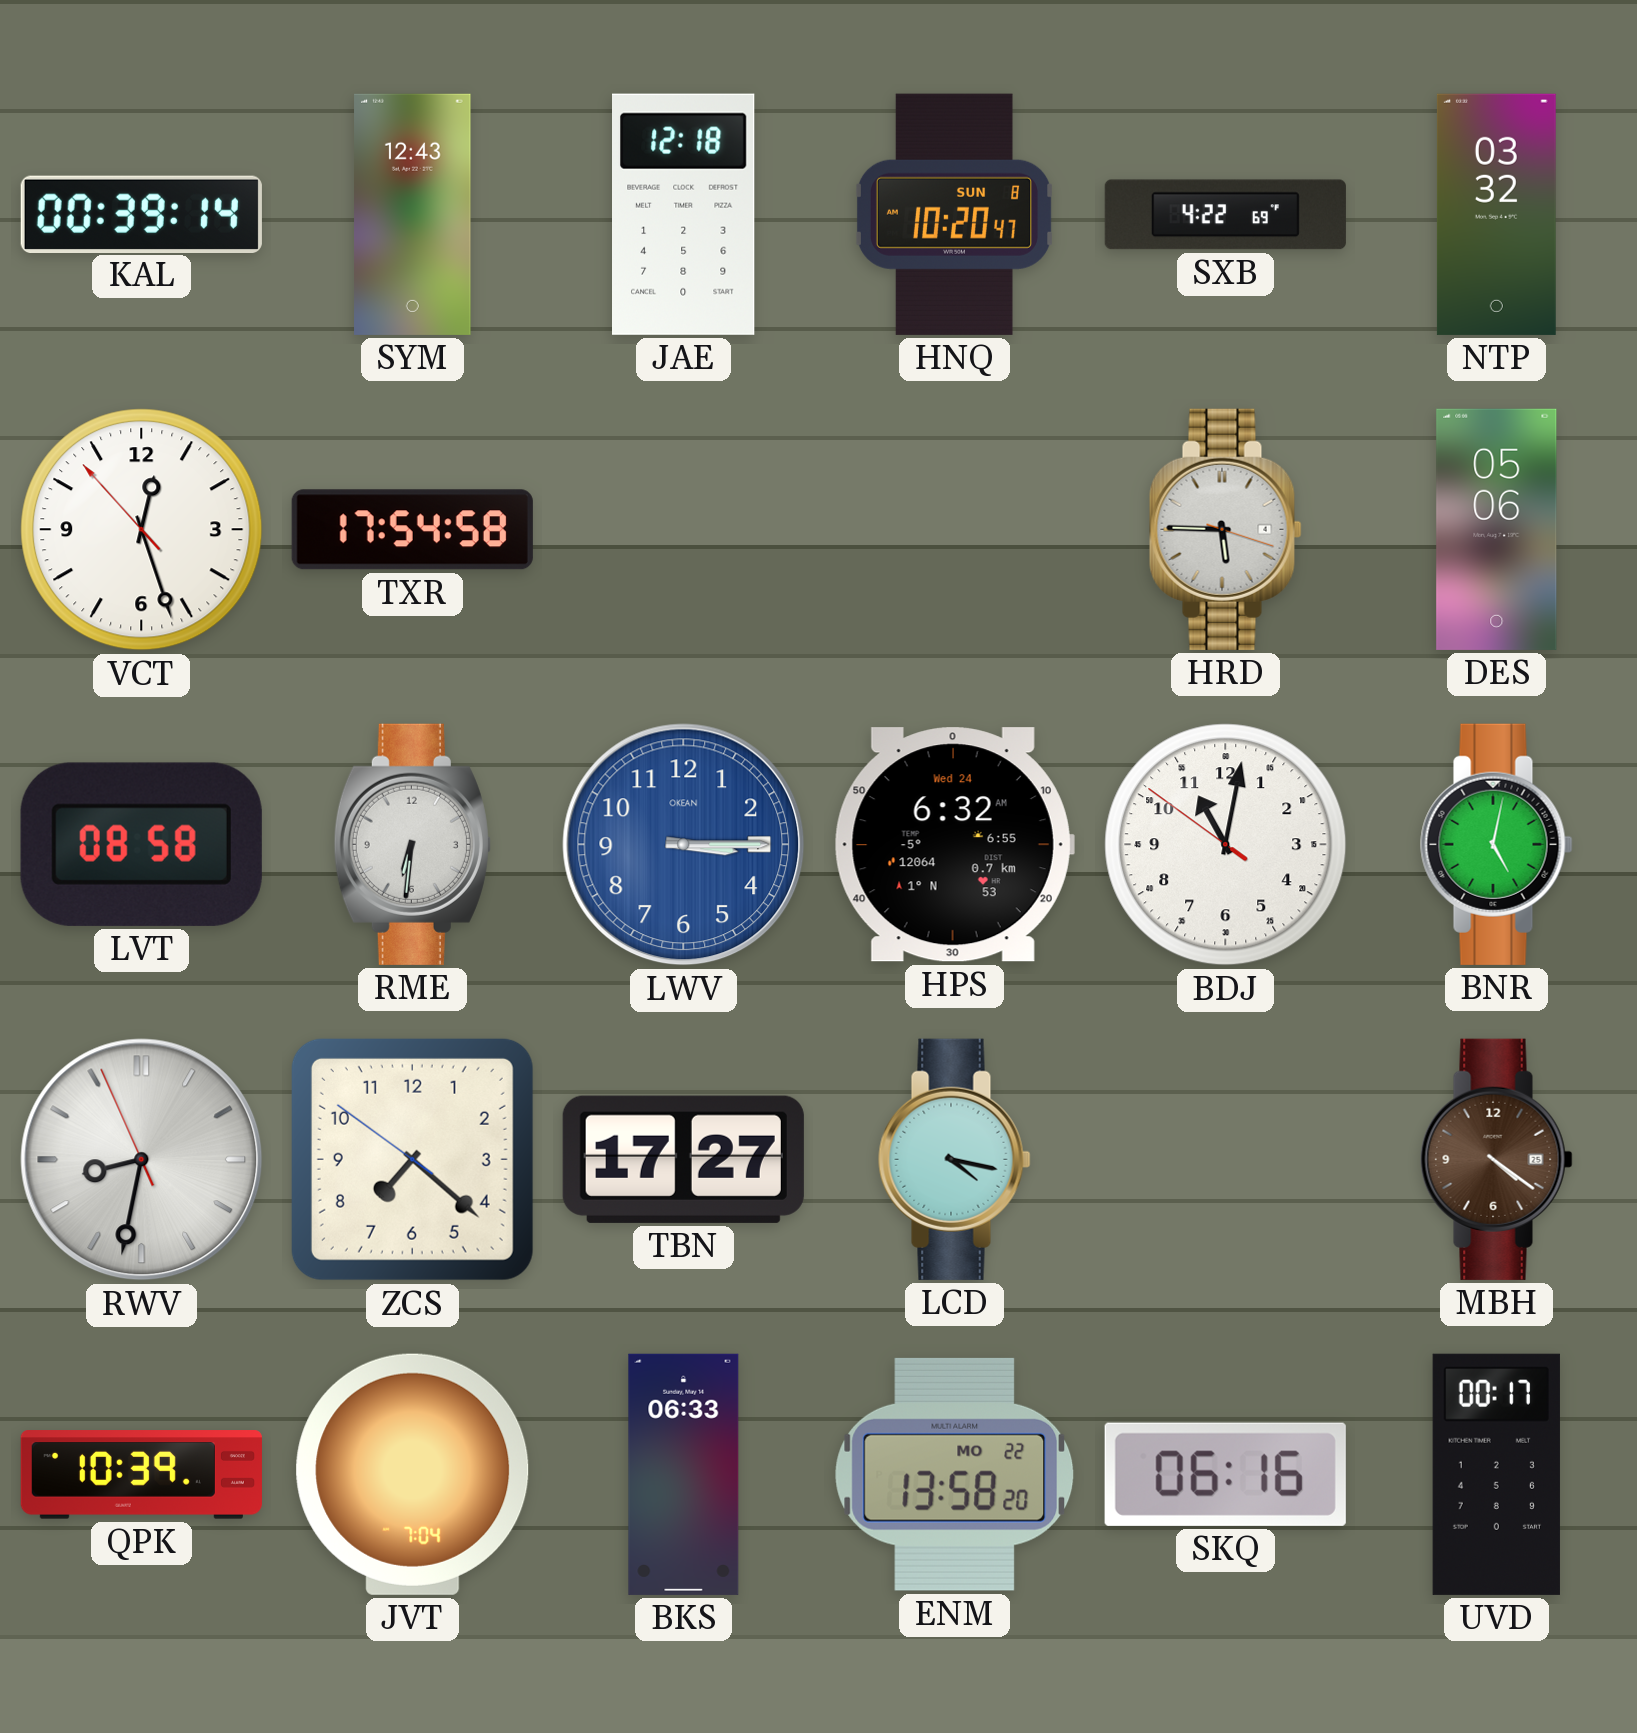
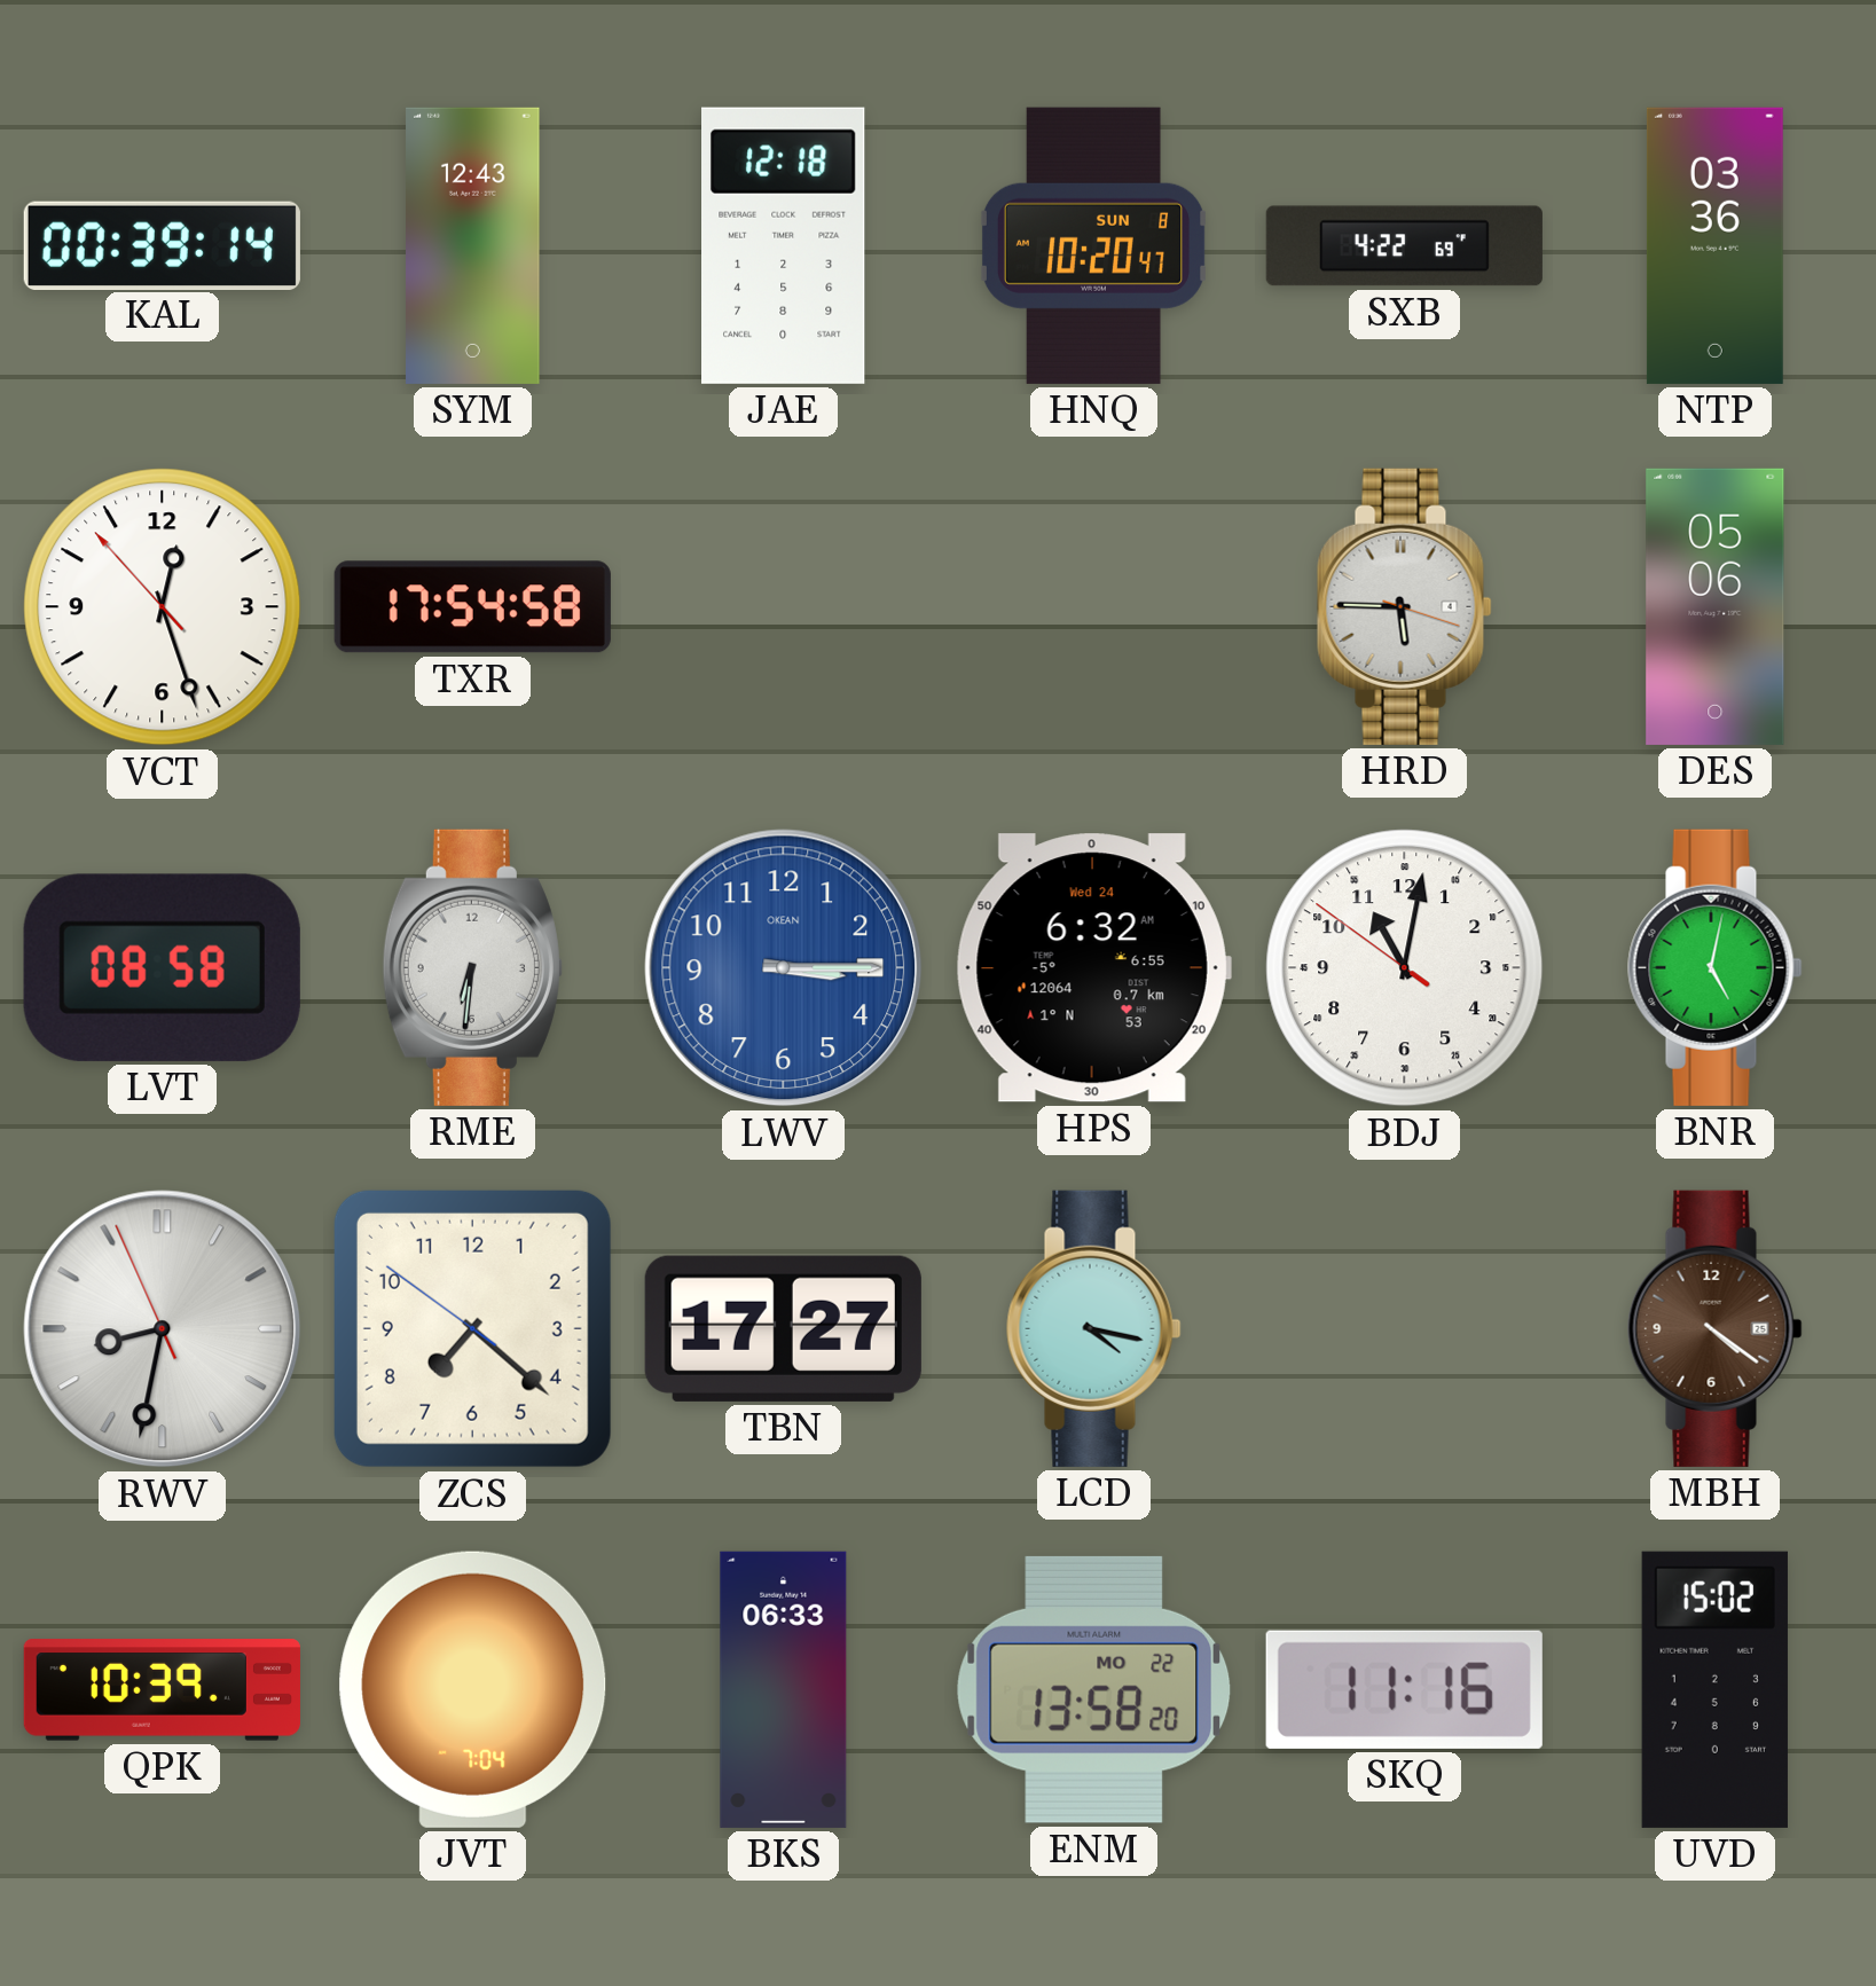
NTP: 03:32 -> 03:36
SKQ: 06:16 -> 11:16
UVD: 00:17 -> 15:02
